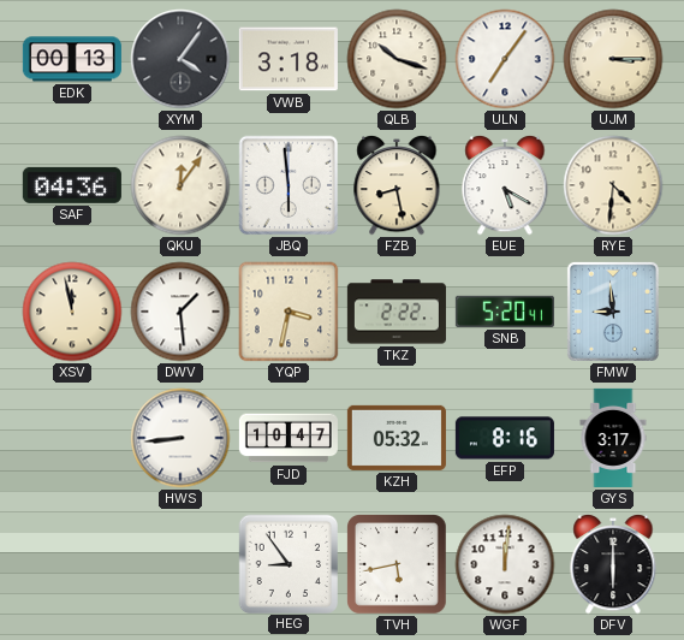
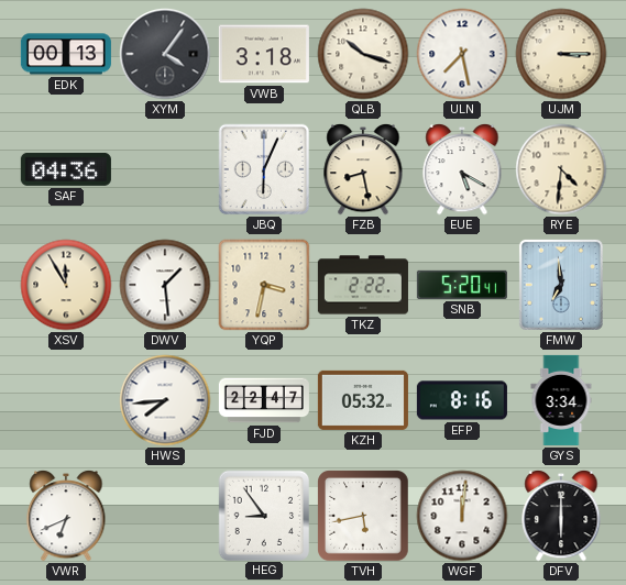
ULN: 7:06 -> 7:28
QKU: 12:06 -> none
JBQ: 5:59 -> 6:04
XSV: 11:58 -> 11:55
FMW: 8:59 -> 6:59
HWS: 8:44 -> 7:44
FJD: 10:47 -> 22:47
GYS: 3:17 -> 3:34
VWR: none -> 6:41
